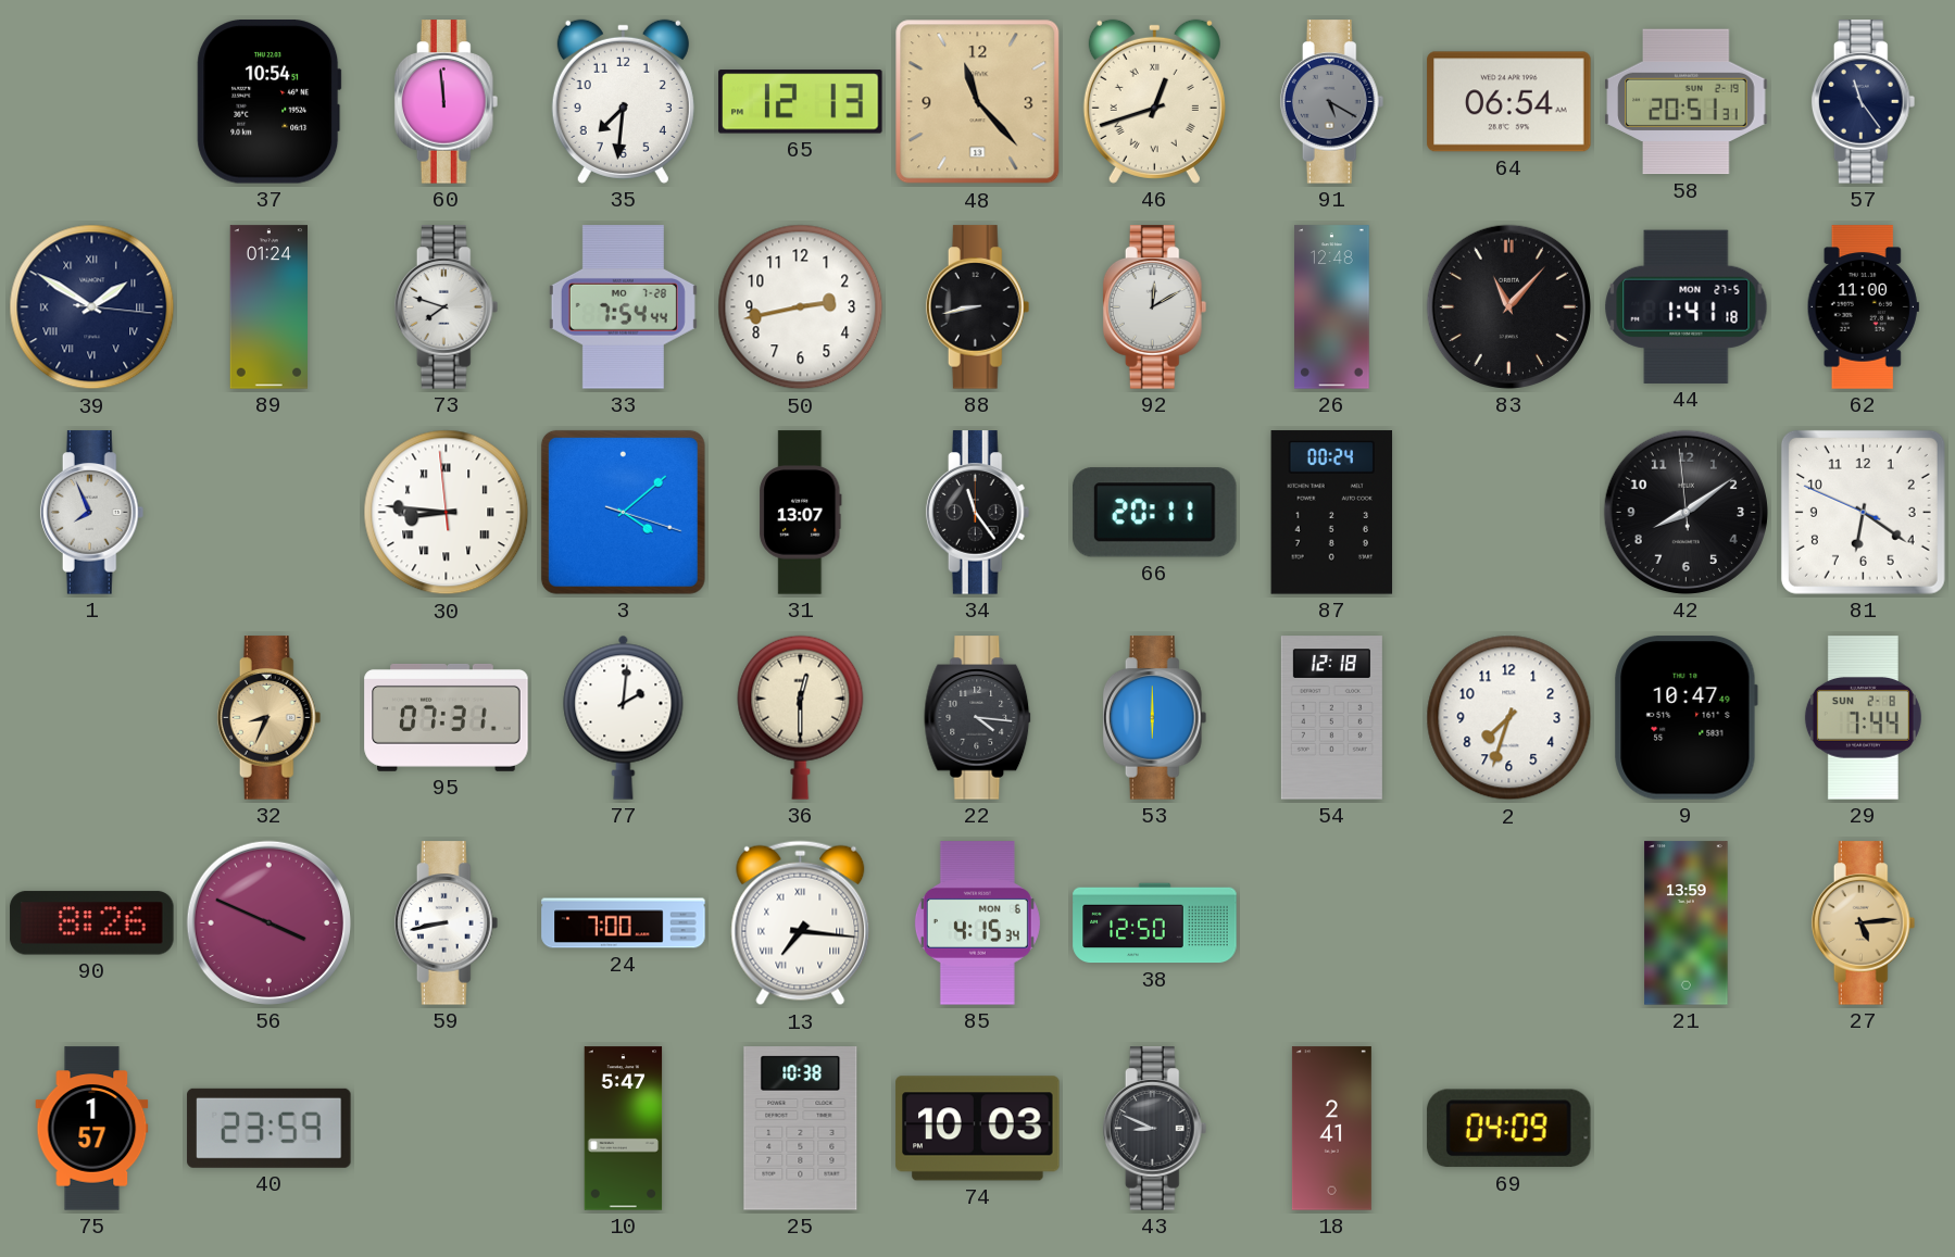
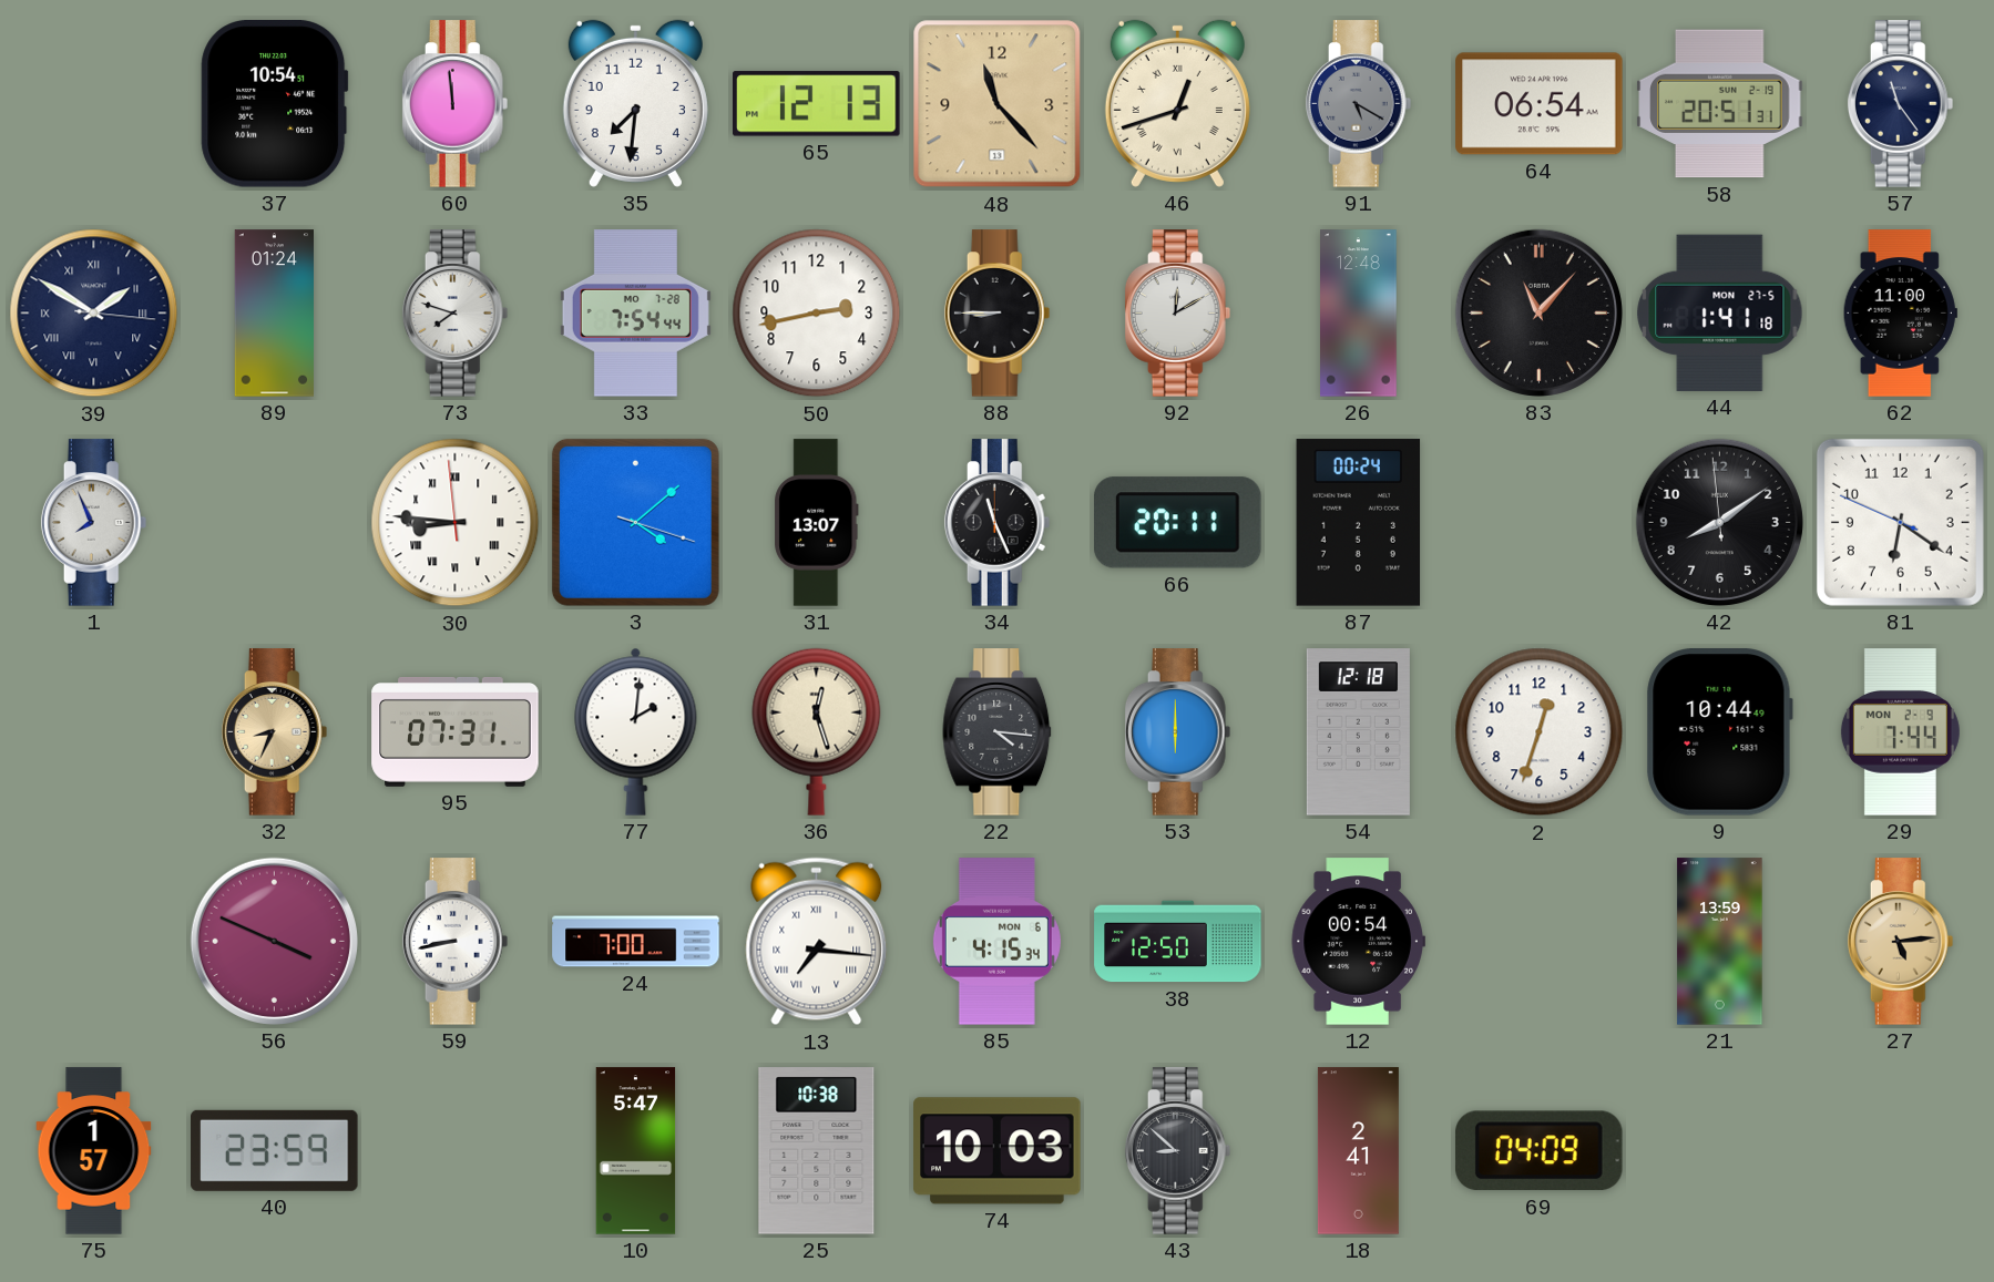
88: 8:43 -> 8:45
34: 11:24 -> 11:26
36: 12:30 -> 12:27
2: 7:33 -> 12:33
9: 10:47 -> 10:44
29 date: SUN 2-8 -> MON 2-9
90: 8:26 -> none
12: none -> 00:54
43: 8:49 -> 8:52
